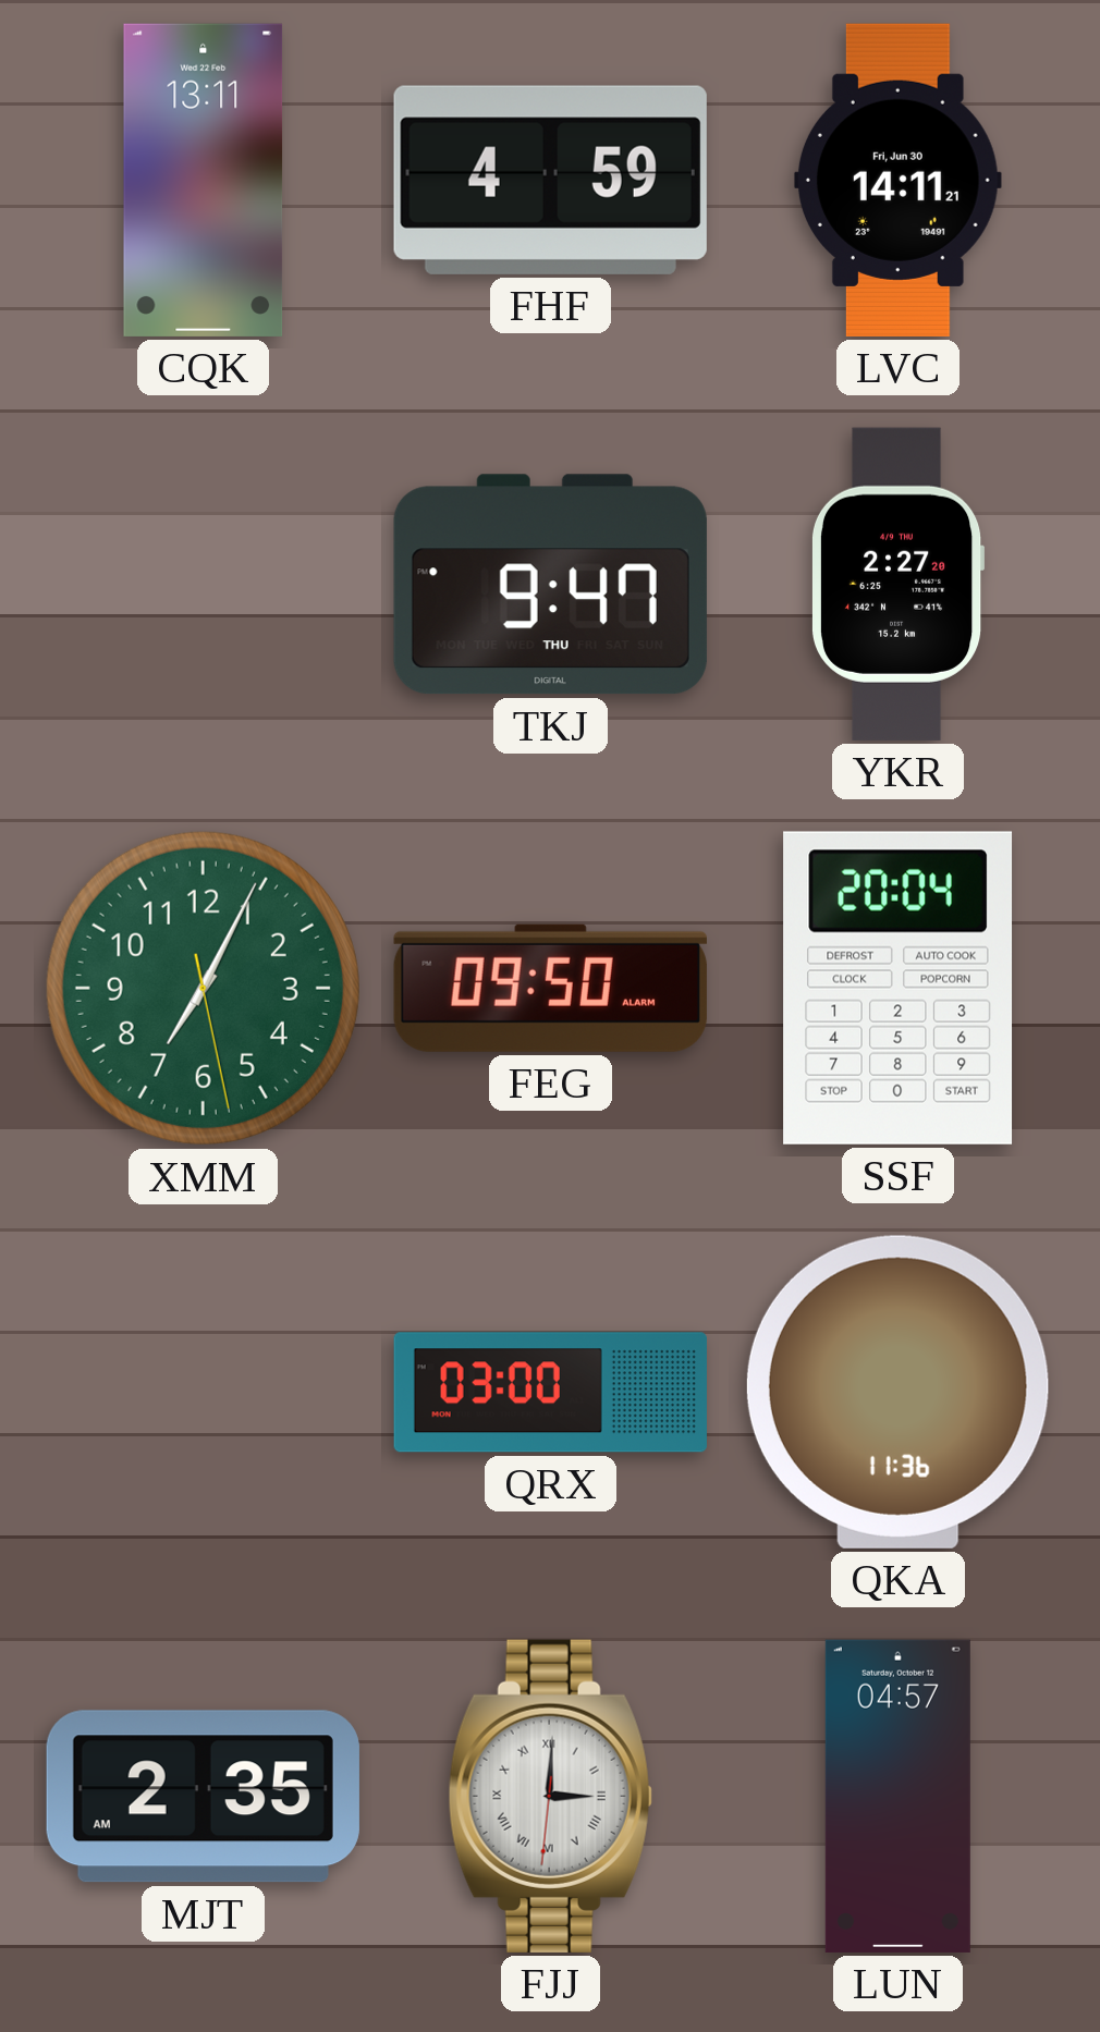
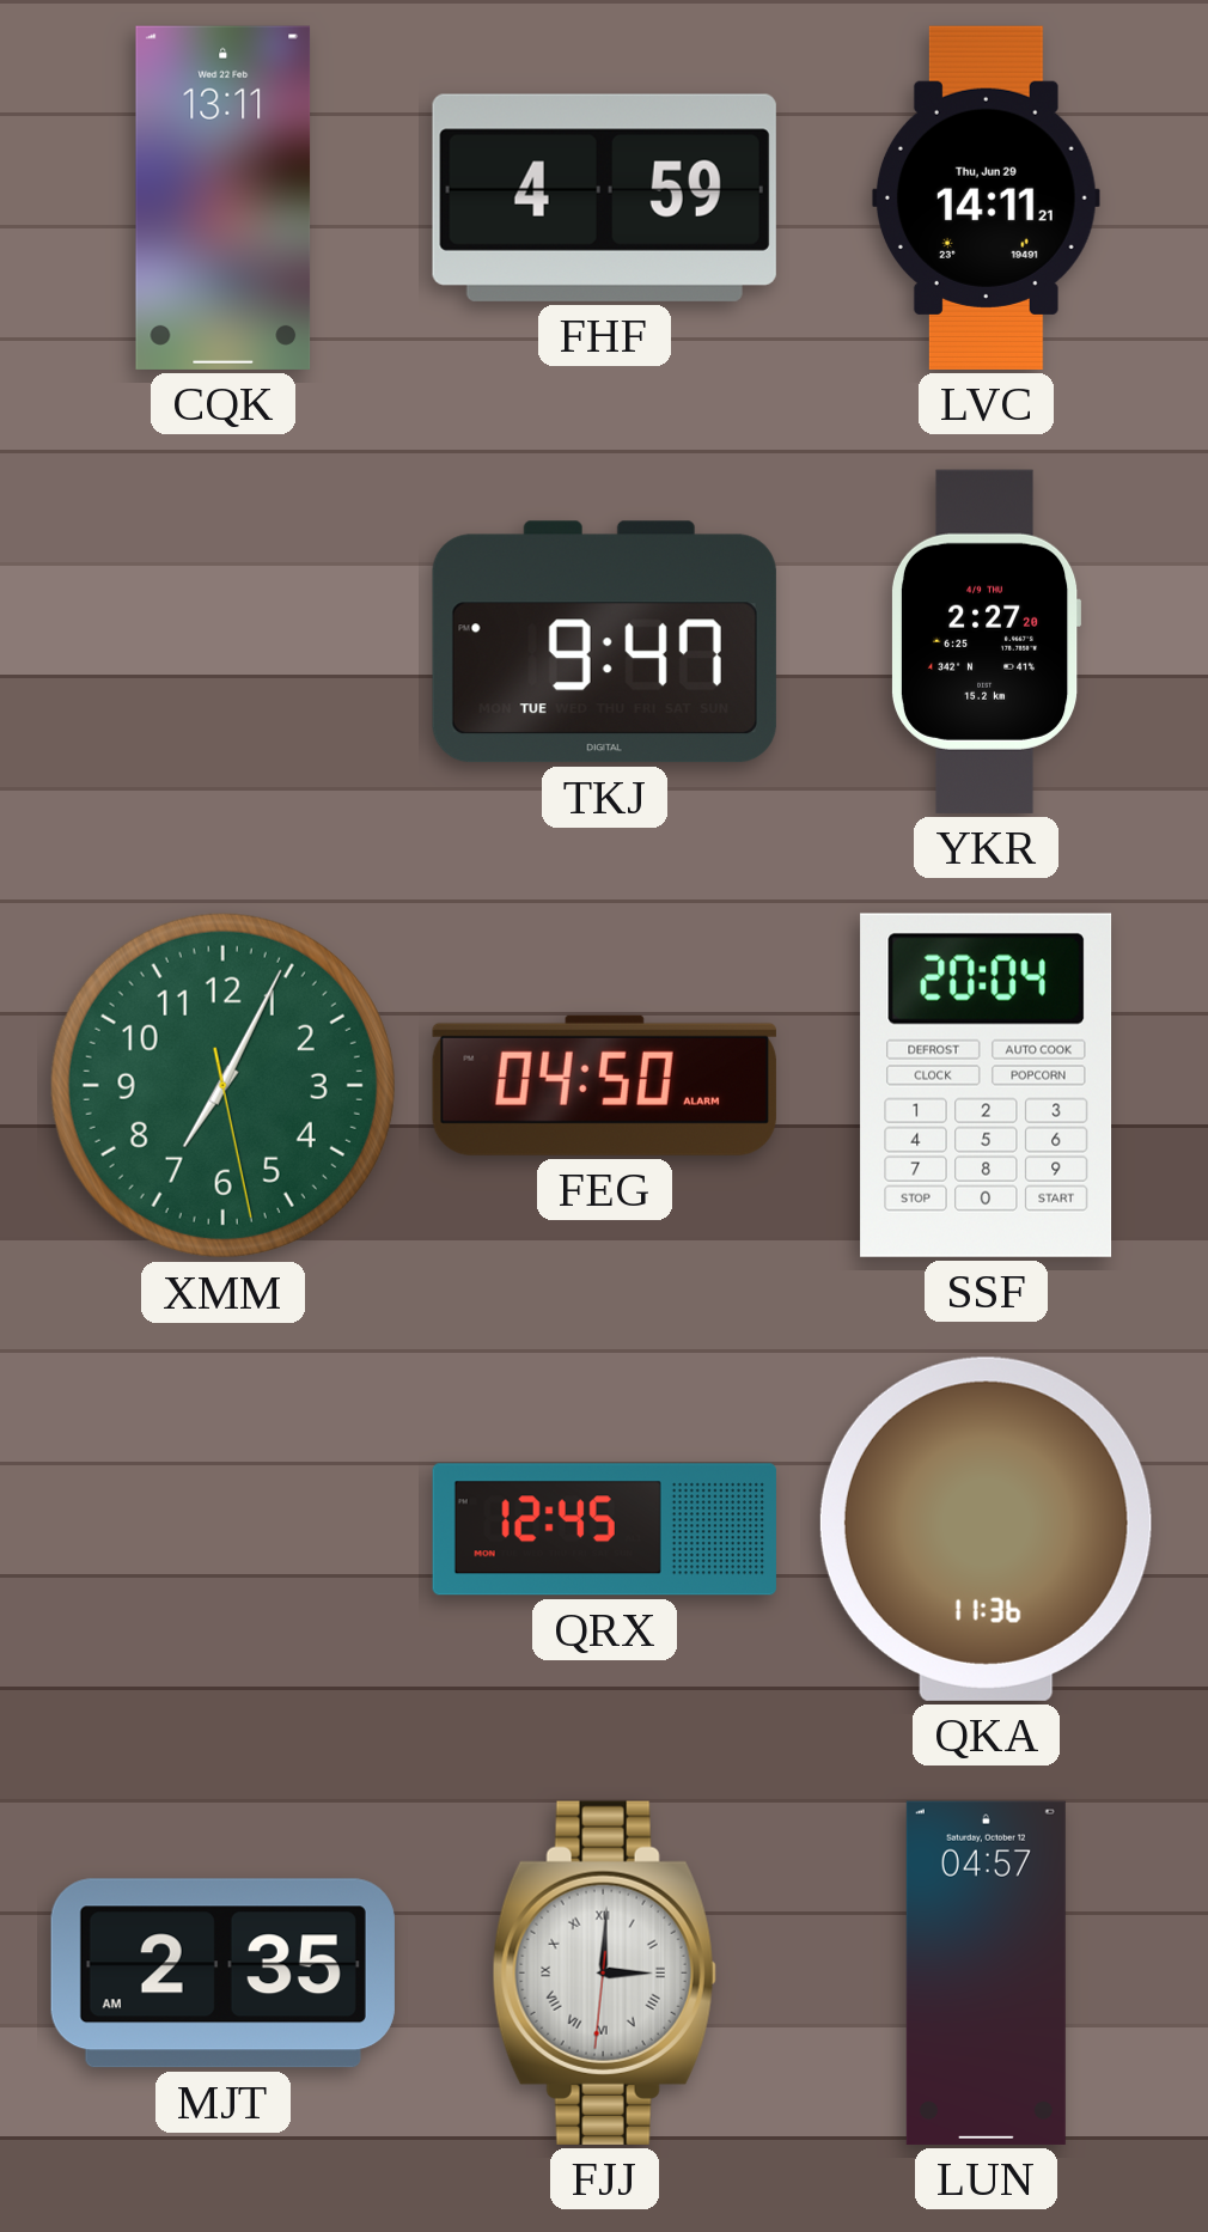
LVC date: Fri, Jun 30 -> Thu, Jun 29
TKJ date: THU -> TUE
FEG: 09:50 -> 04:50
QRX: 03:00 -> 12:45
